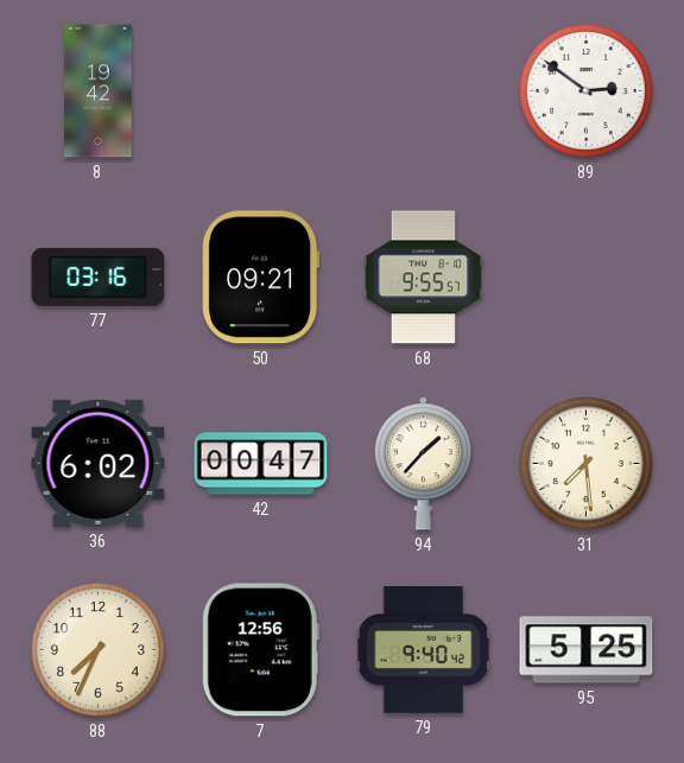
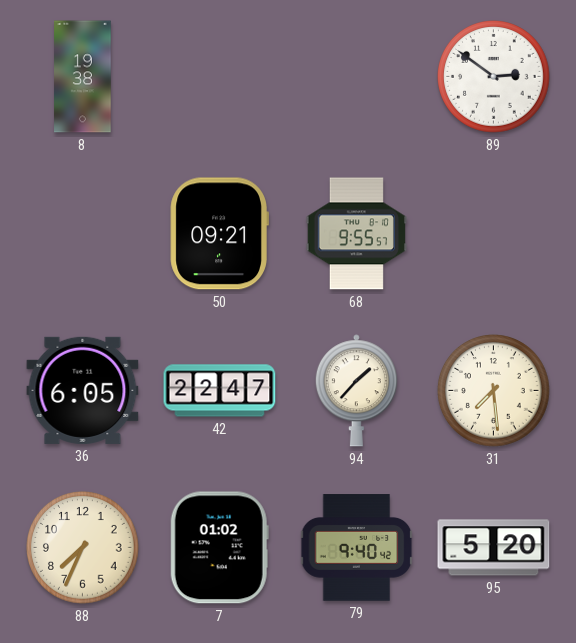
8: 19:42 -> 19:38
77: 03:16 -> none
36: 6:02 -> 6:05
42: 00:47 -> 22:47
7: 12:56 -> 01:02
95: 5:25 -> 5:20
